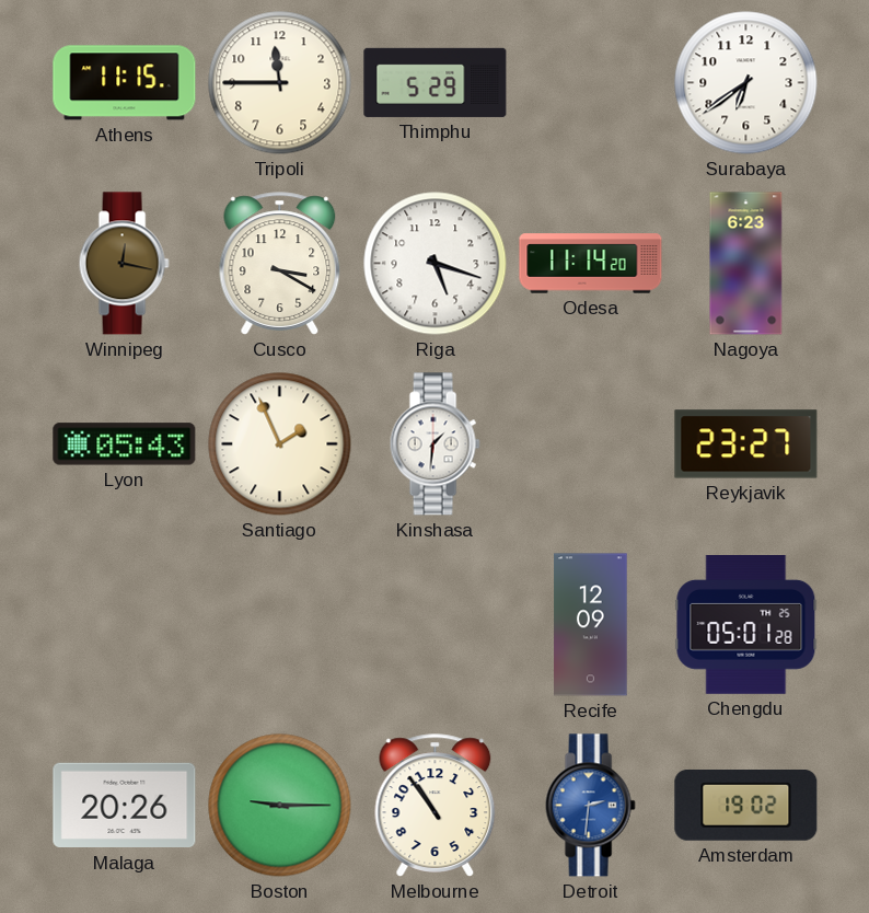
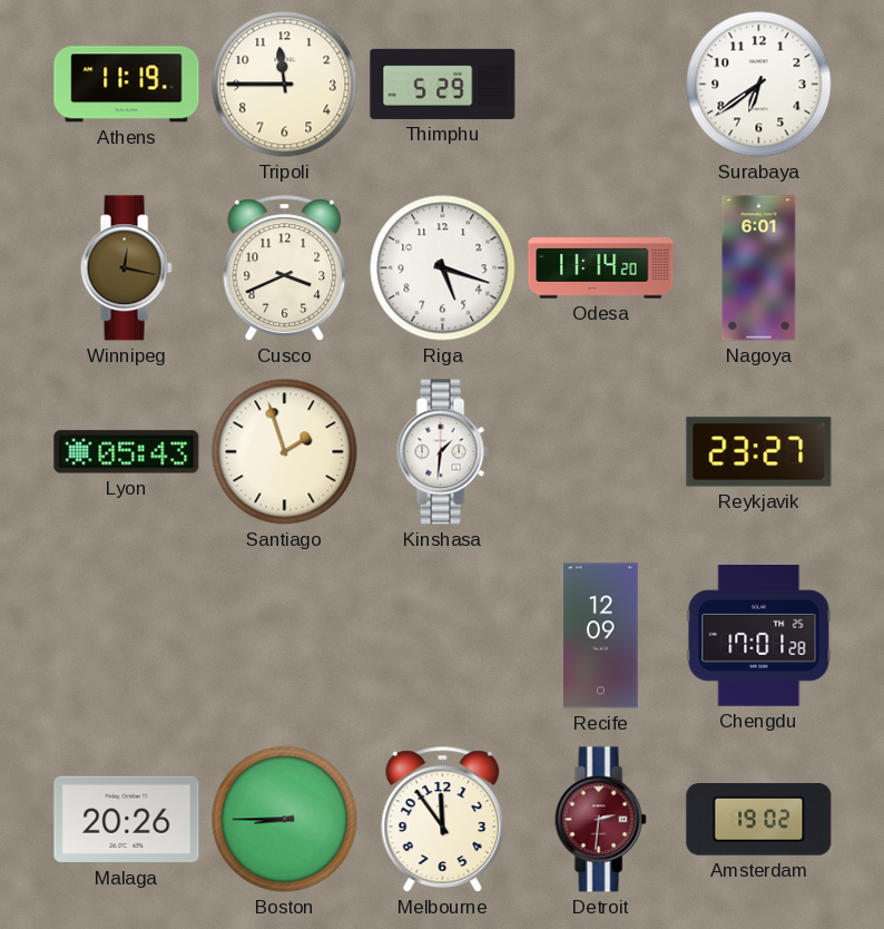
Athens: 11:15 -> 11:19
Cusco: 3:20 -> 3:41
Nagoya: 6:23 -> 6:01
Santiago: 1:56 -> 1:57
Chengdu: 05:01 -> 17:01
Boston: 9:15 -> 8:45
Melbourne: 10:54 -> 11:54
Detroit dial: blue -> burgundy
